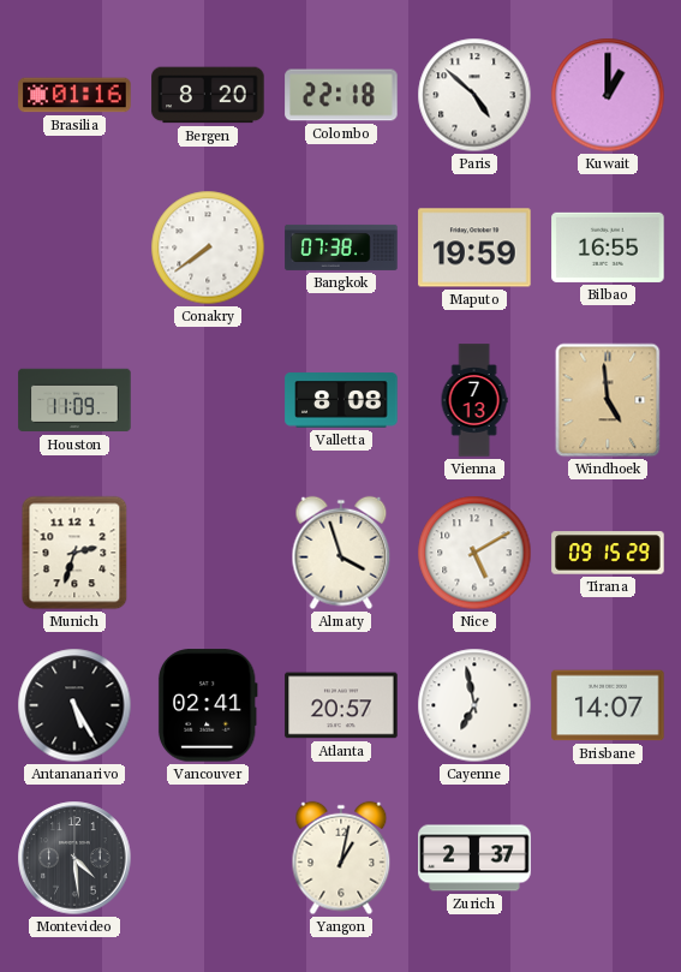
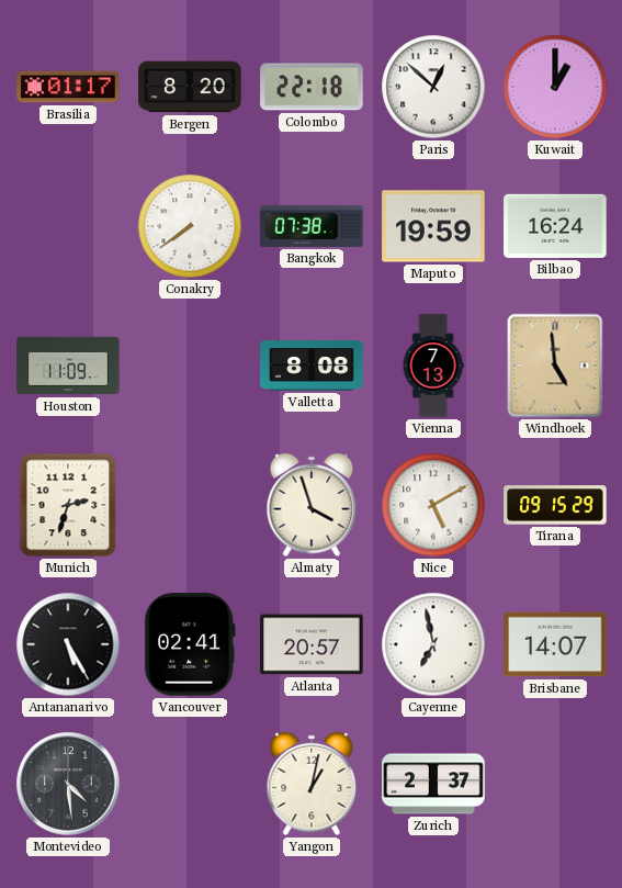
Brasilia: 01:16 -> 01:17
Paris: 4:52 -> 12:52
Bilbao: 16:55 -> 16:24
